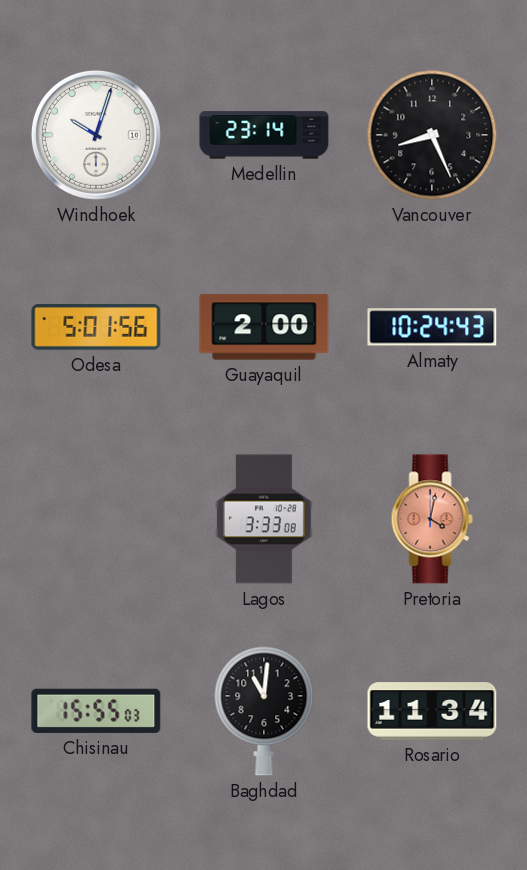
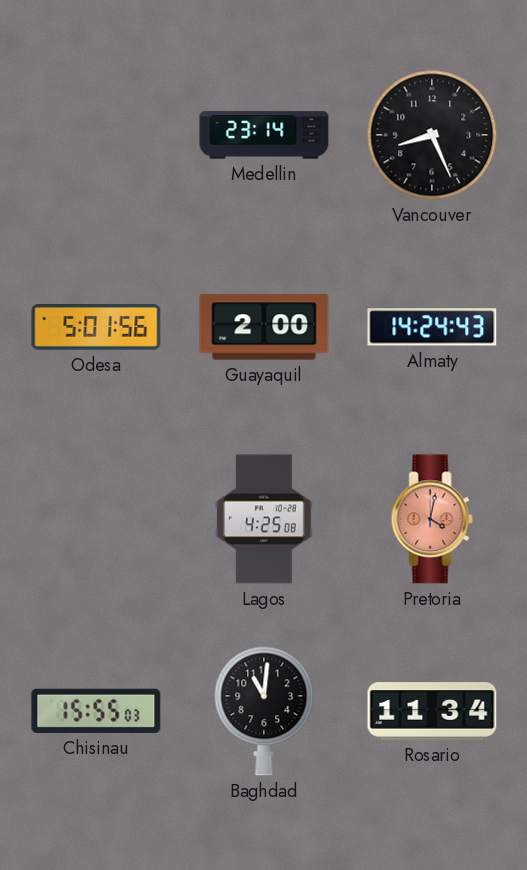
Windhoek: 10:03 -> none
Almaty: 10:24 -> 14:24
Lagos: 3:33 -> 4:25
